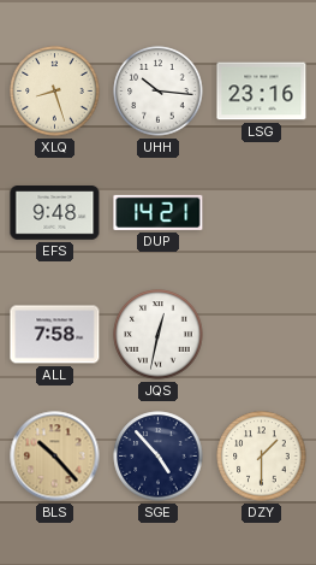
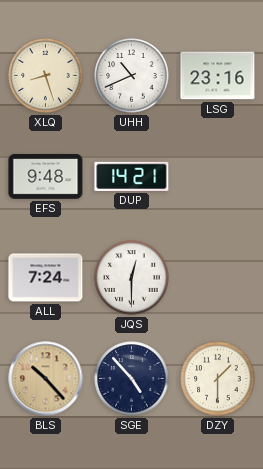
UHH: 10:16 -> 10:41
ALL: 7:58 -> 7:24
JQS: 12:32 -> 12:30
